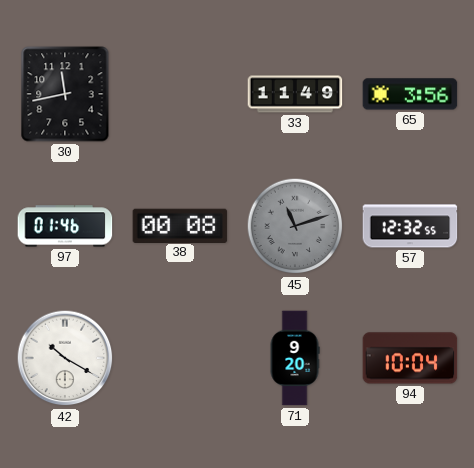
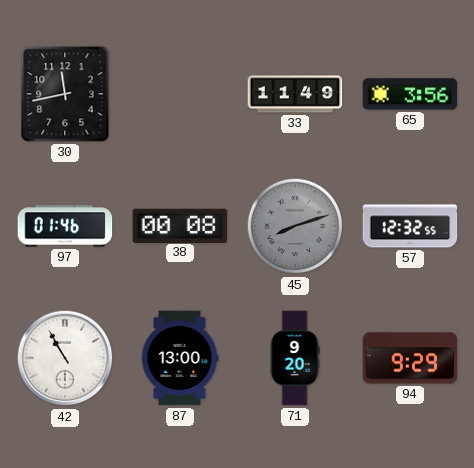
45: 11:12 -> 8:12
42: 10:20 -> 10:55
87: none -> 13:00
94: 10:04 -> 9:29
